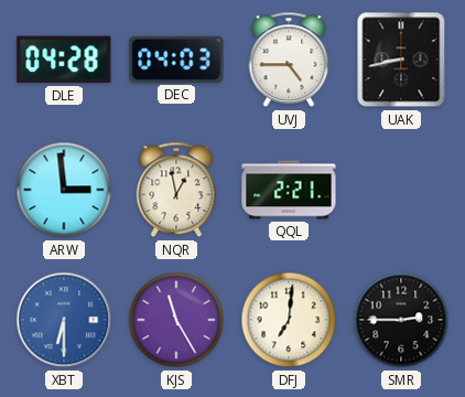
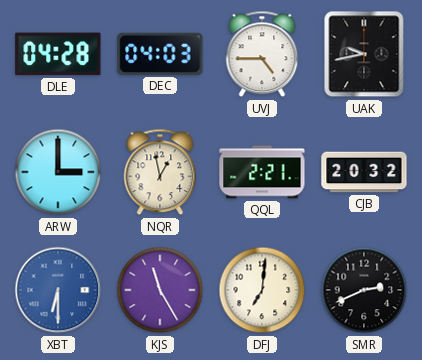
UAK: 8:43 -> 9:43
ARW: 2:59 -> 3:00
CJB: none -> 20:32
SMR: 2:45 -> 2:41
